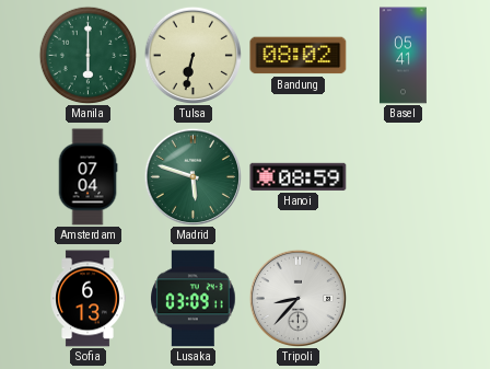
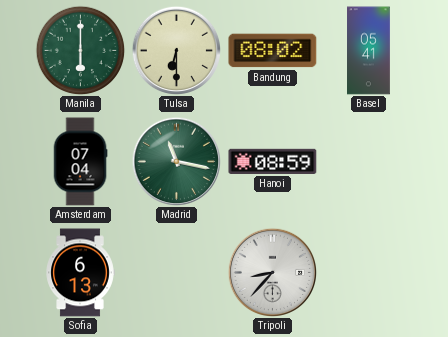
Tulsa: 6:32 -> 6:30
Madrid: 5:48 -> 11:17
Lusaka: 03:09 -> none
